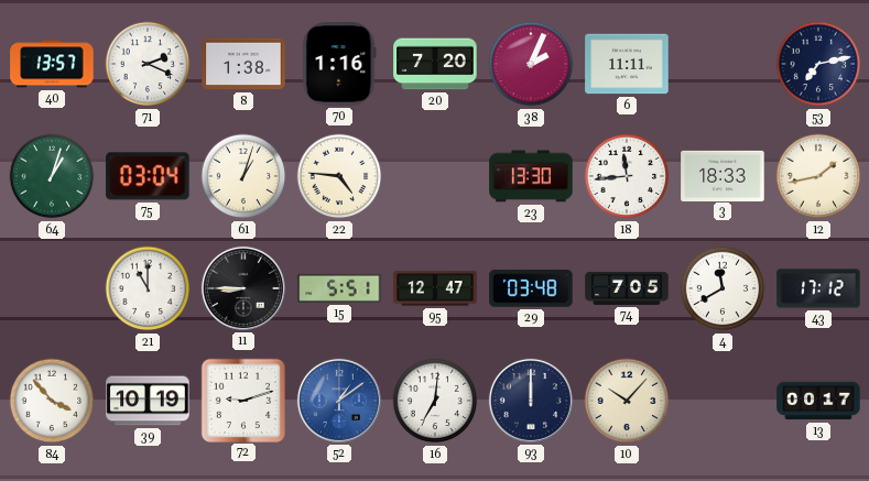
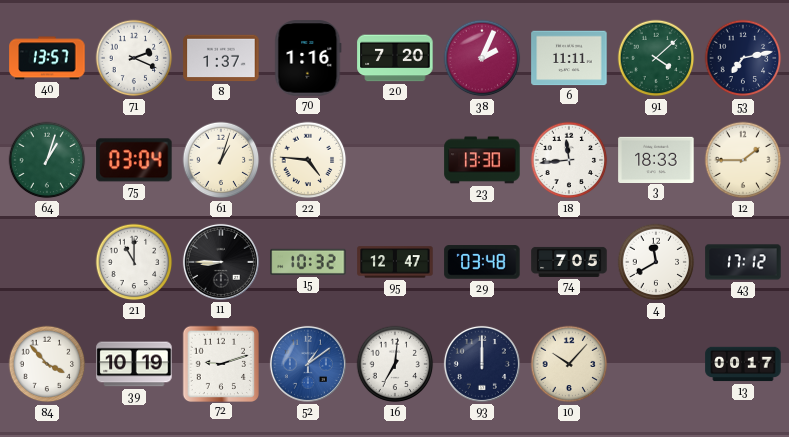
8: 1:38 -> 1:37
91: none -> 4:08
12: 1:43 -> 1:45
15: 5:51 -> 10:32
